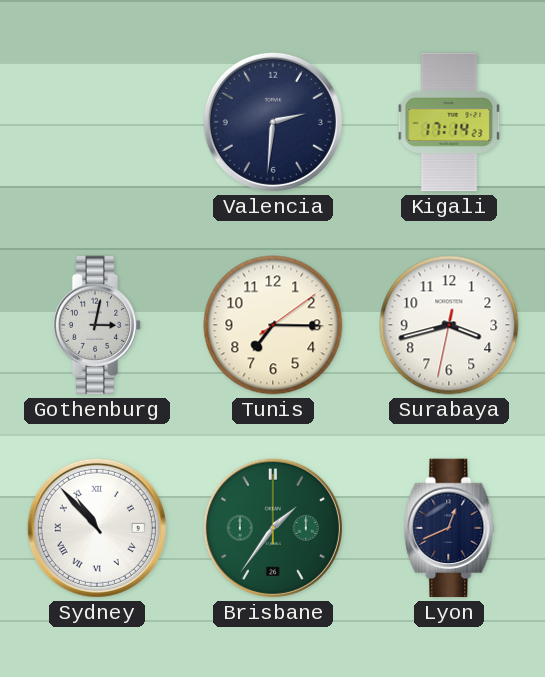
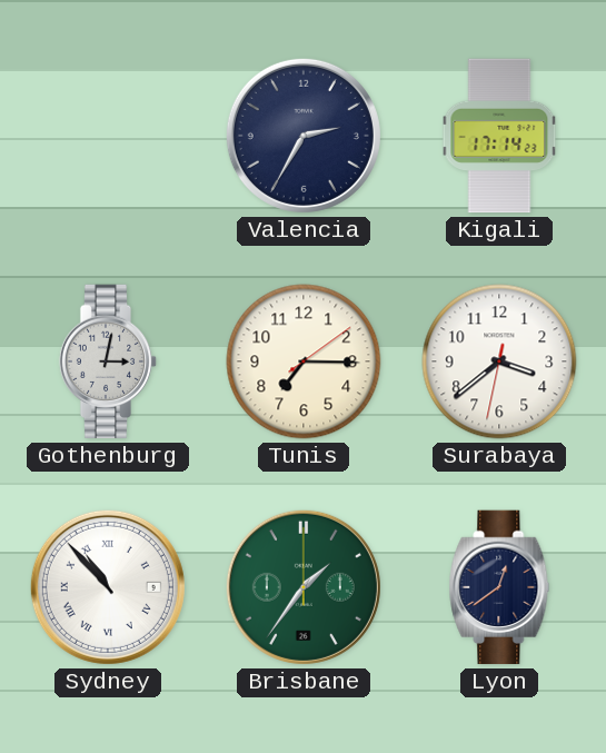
Valencia: 2:31 -> 2:35
Surabaya: 3:42 -> 3:38
Lyon: 12:41 -> 12:39
